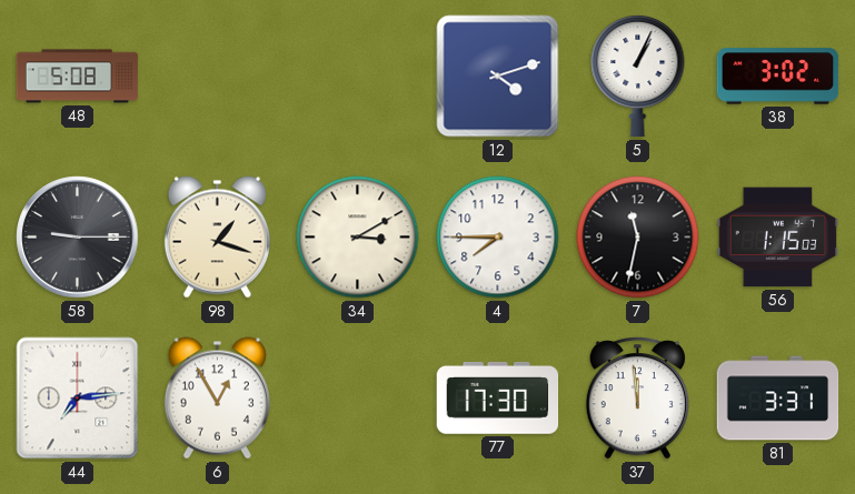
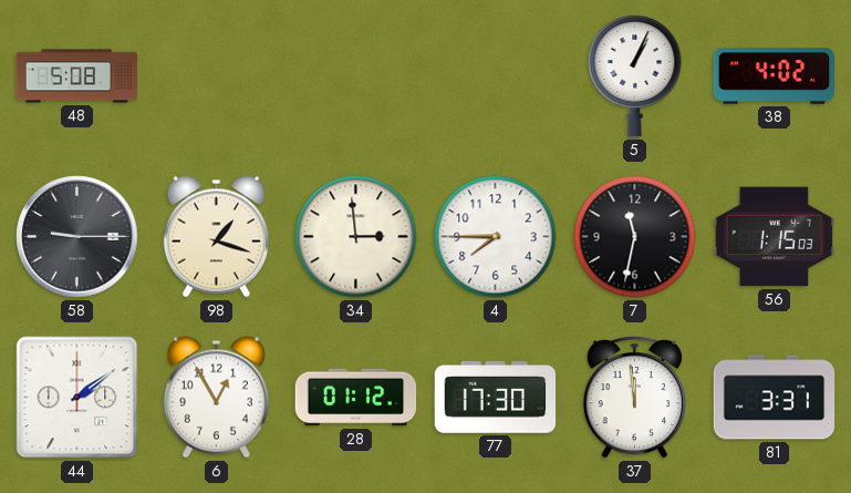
12: 4:12 -> none
38: 3:02 -> 4:02
34: 3:10 -> 2:59
44: 7:14 -> 2:09
28: none -> 01:12
